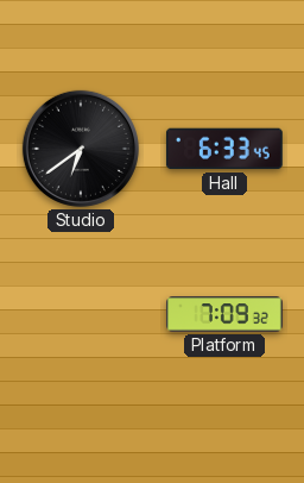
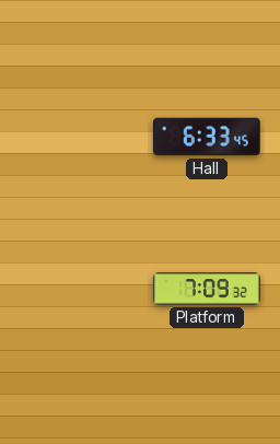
Studio: 6:39 -> none
